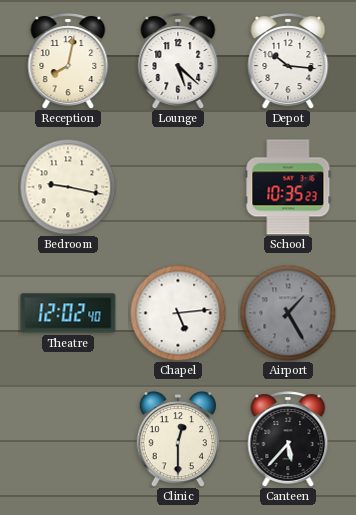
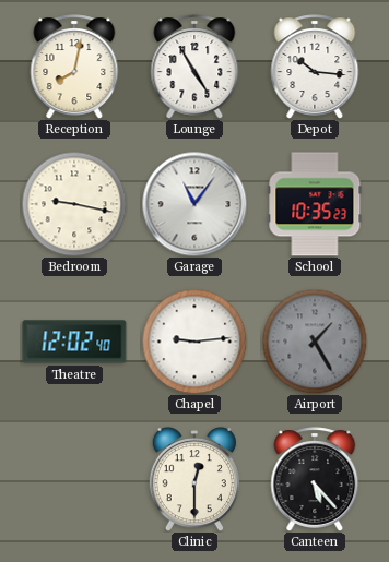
Lounge: 5:22 -> 4:55
Garage: none -> 11:06
Chapel: 5:14 -> 9:14
Canteen: 5:37 -> 5:23
